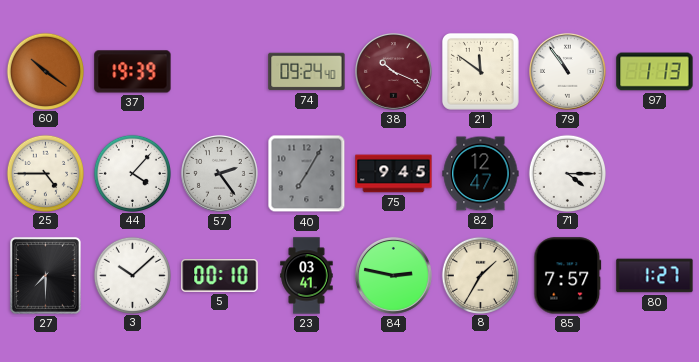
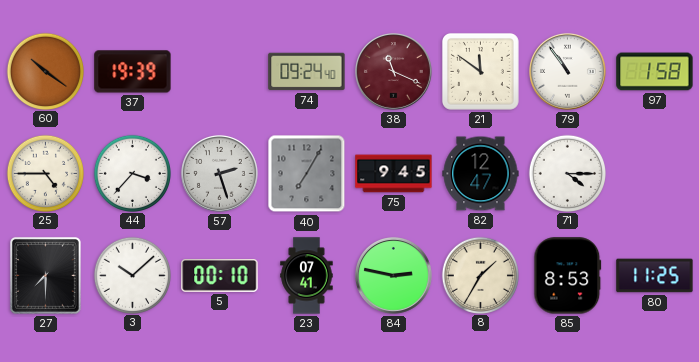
38: 10:19 -> 11:19
97: 1:13 -> 1:58
44: 4:07 -> 3:37
57: 2:24 -> 2:27
23: 03:41 -> 07:41
85: 7:57 -> 8:53
80: 1:27 -> 11:25
